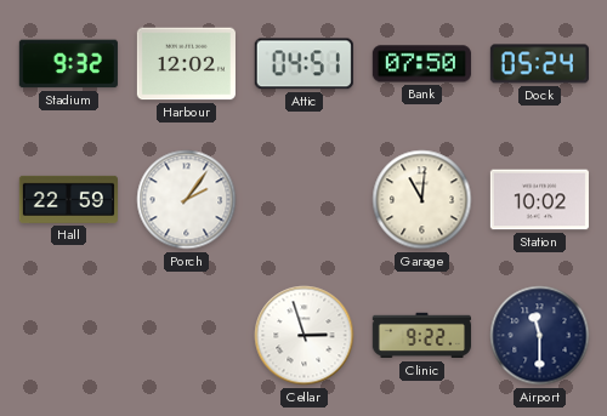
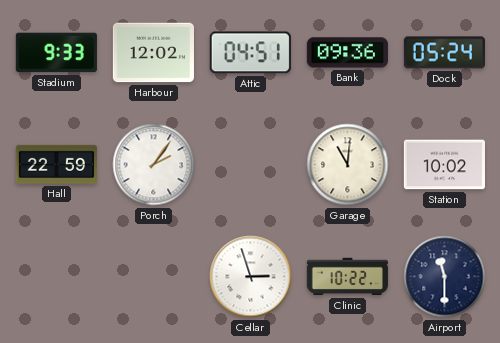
Stadium: 9:32 -> 9:33
Bank: 07:50 -> 09:36
Clinic: 9:22 -> 10:22
